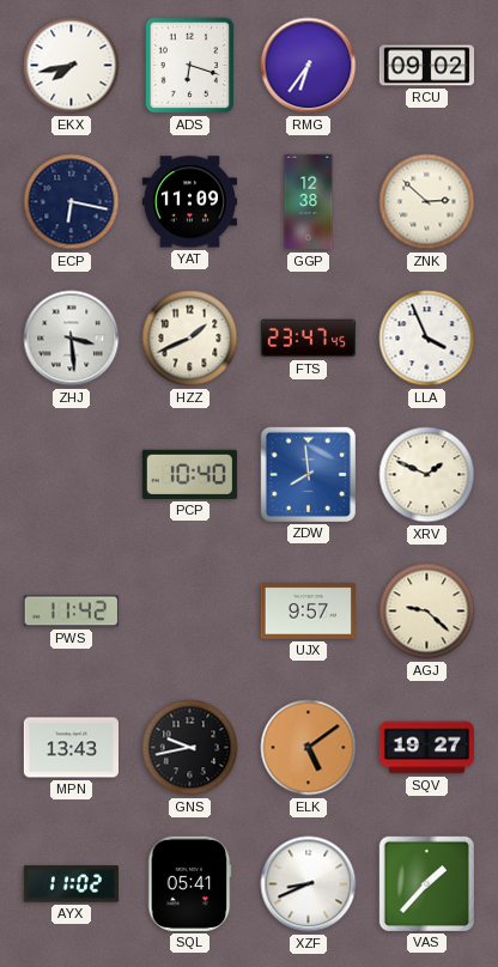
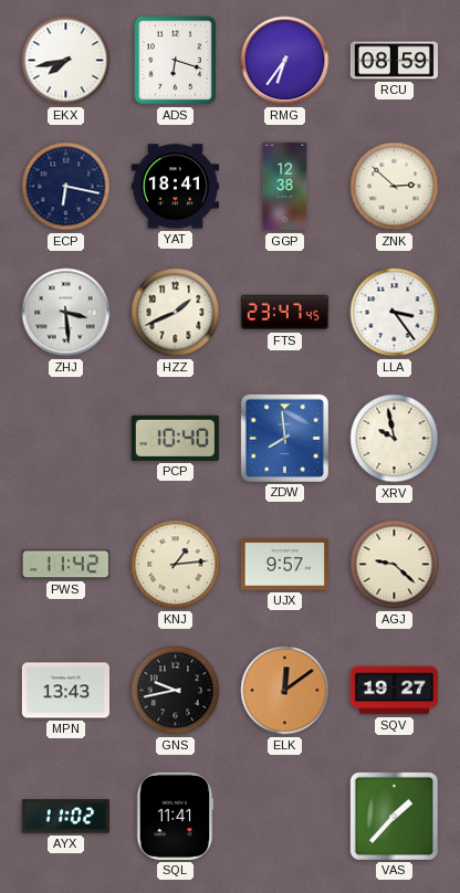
RCU: 09:02 -> 08:59
YAT: 11:09 -> 18:41
LLA: 3:56 -> 3:24
XRV: 1:49 -> 9:58
KNJ: none -> 1:14
ELK: 5:09 -> 12:09
SQL: 05:41 -> 11:41
XZF: 8:41 -> none
